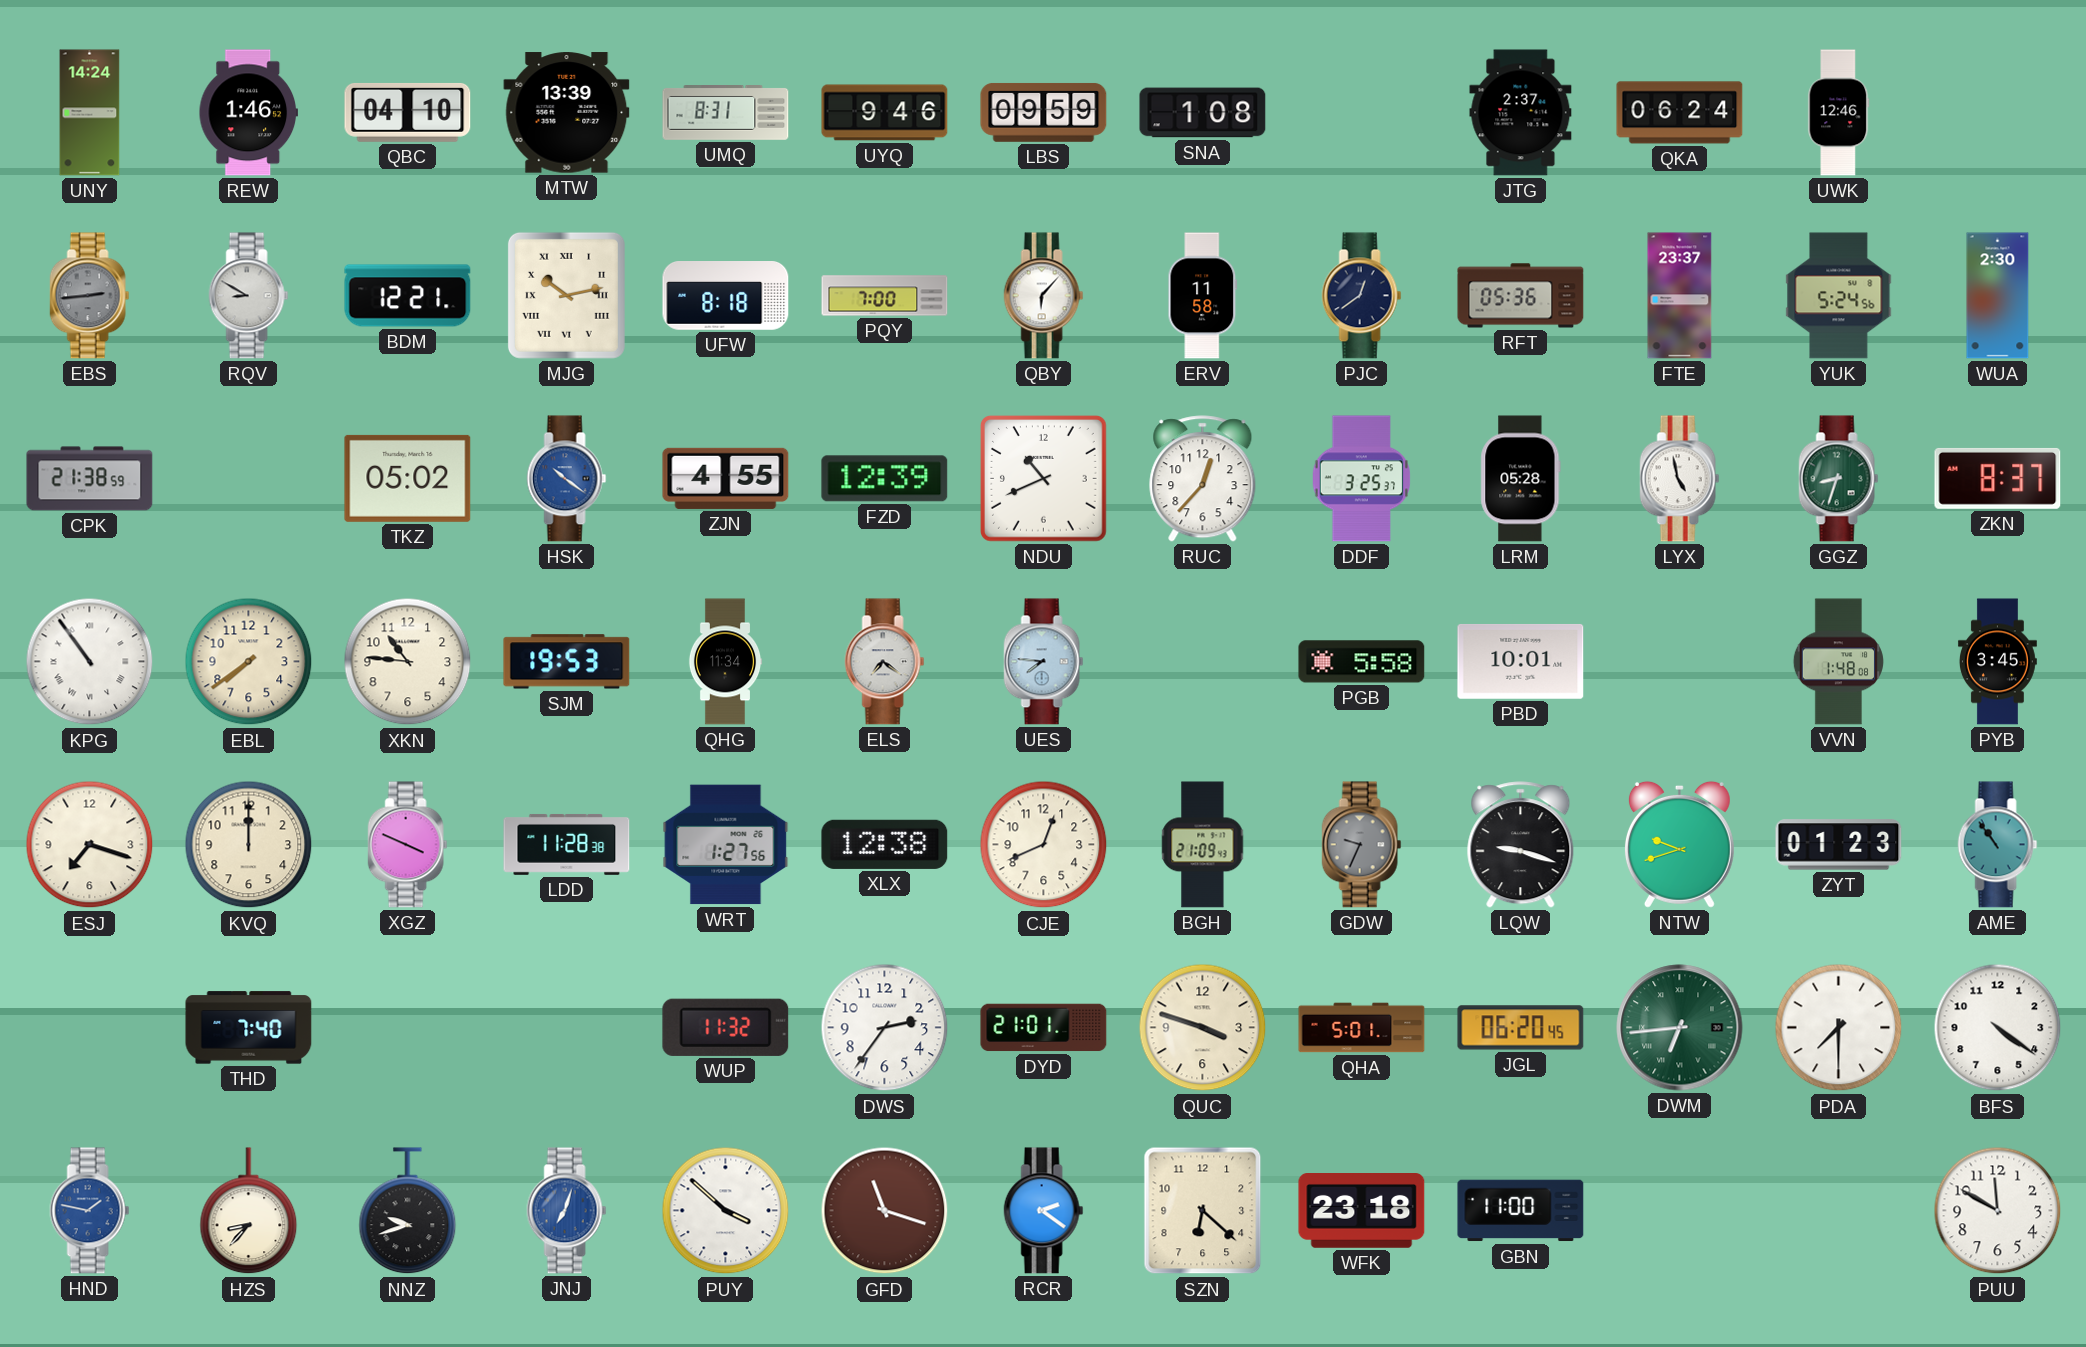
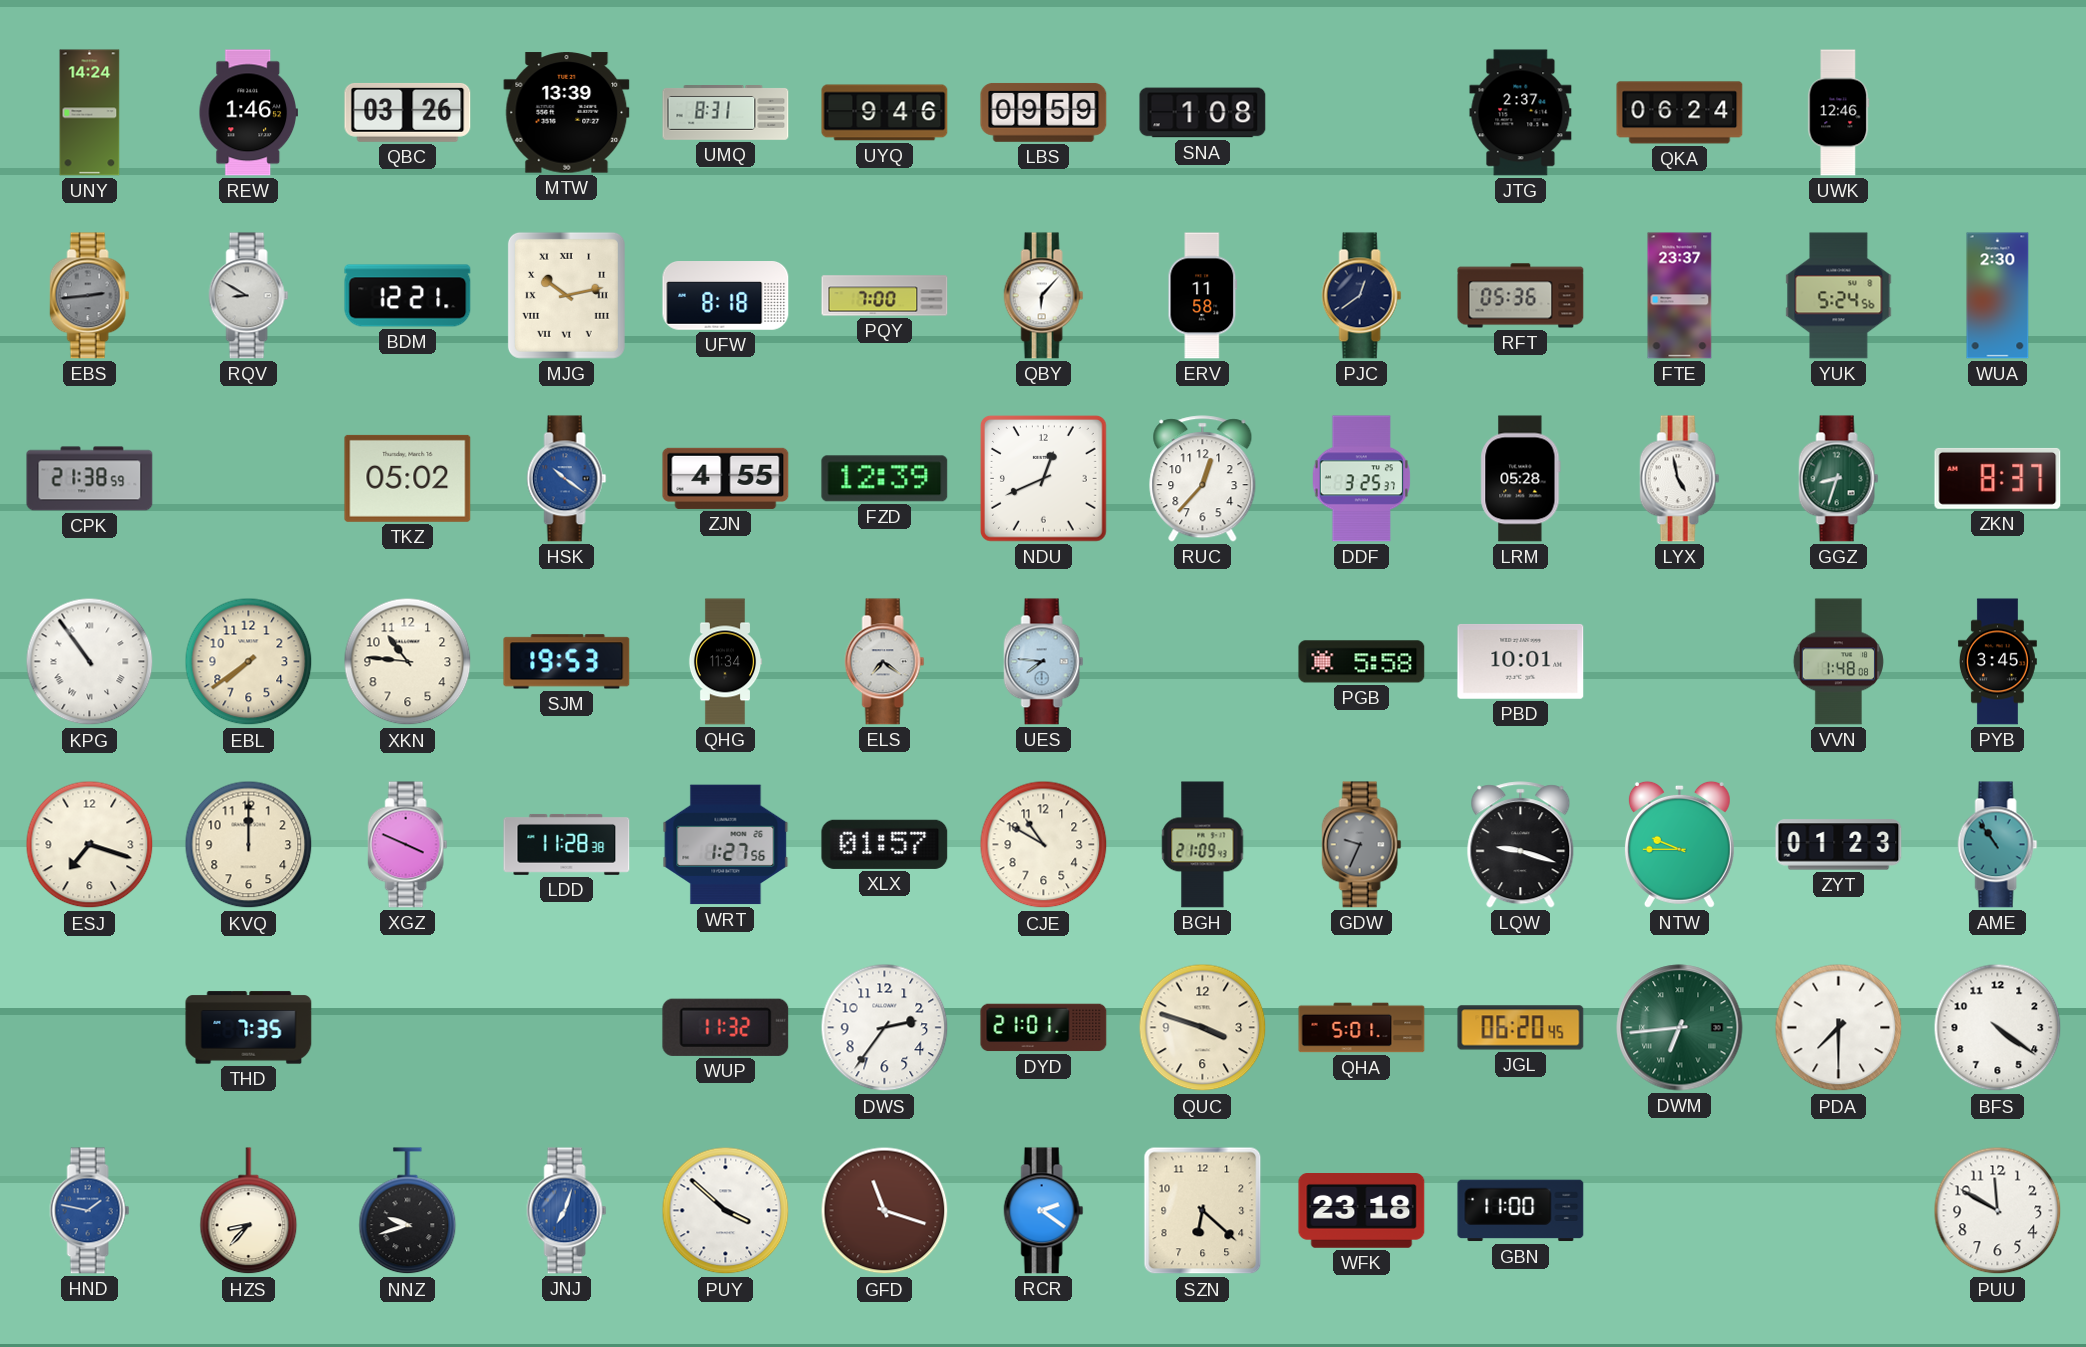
QBC: 04:10 -> 03:26
NDU: 10:41 -> 12:41
XLX: 12:38 -> 01:57
CJE: 12:41 -> 10:50
NTW: 9:42 -> 9:45
THD: 7:40 -> 7:35
